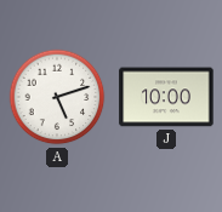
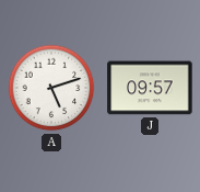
J: 10:00 -> 09:57
